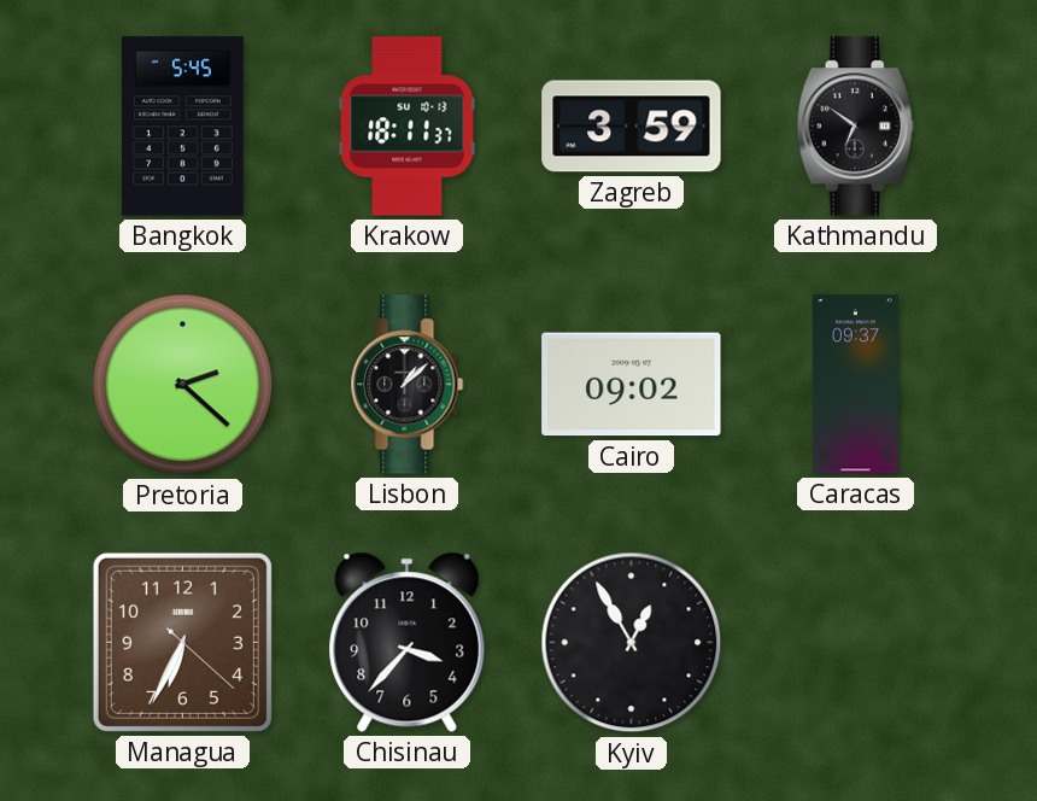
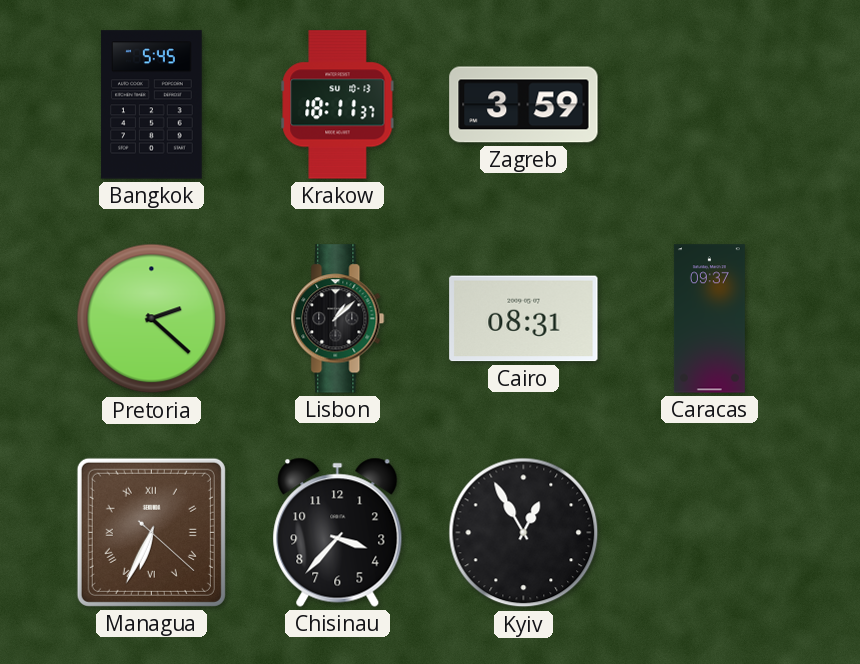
Kathmandu: 6:51 -> none
Cairo: 09:02 -> 08:31
Managua numerals: Arabic -> Roman
